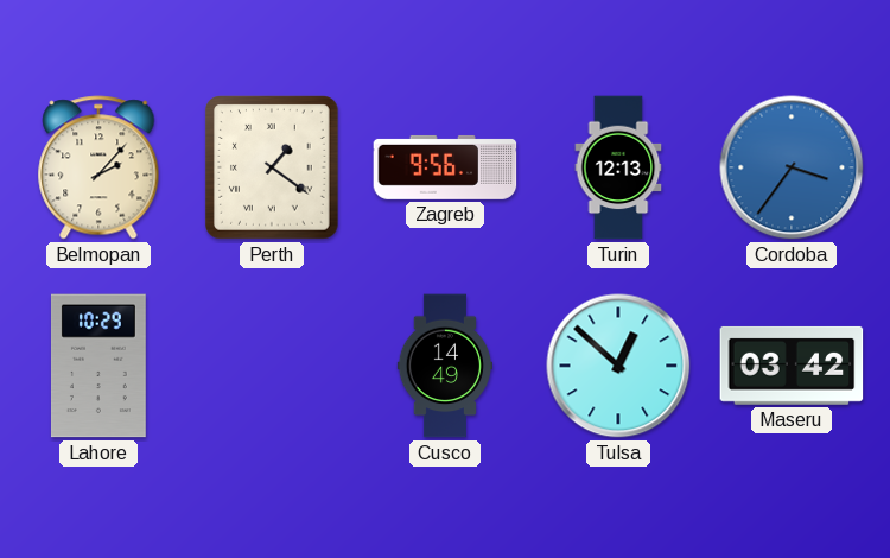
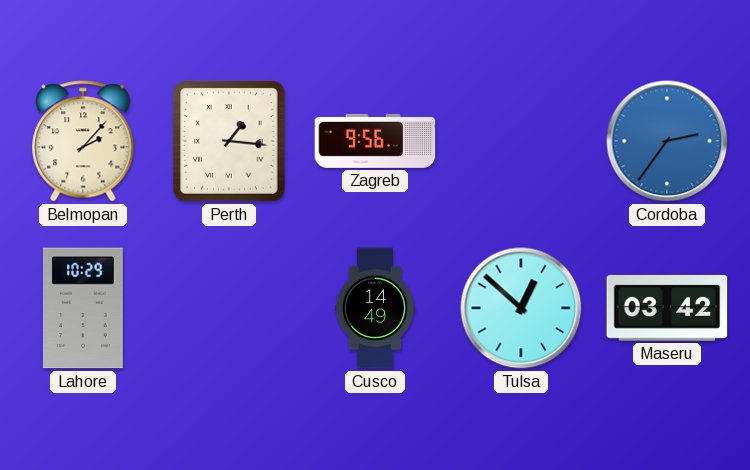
Perth: 1:21 -> 1:16
Turin: 12:13 -> none
Cordoba: 3:36 -> 2:36
